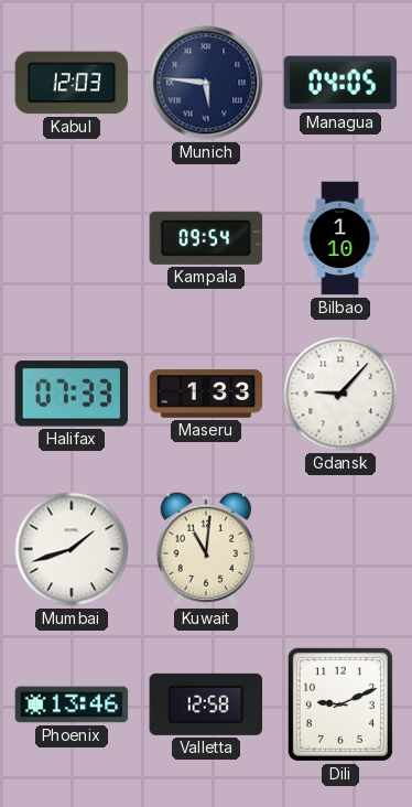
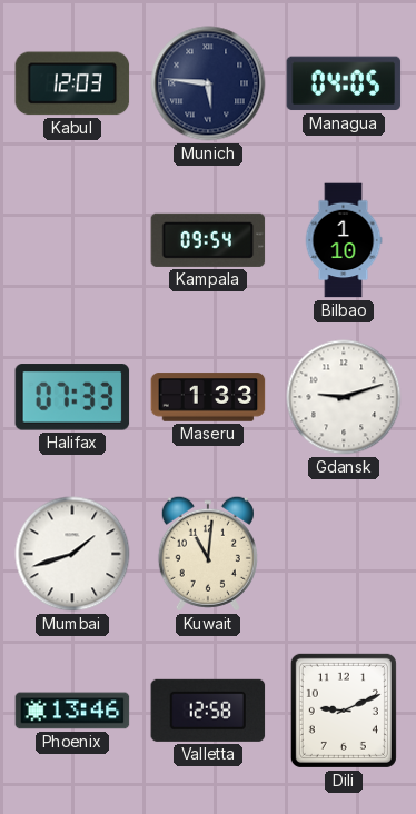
Gdansk: 9:07 -> 9:12
